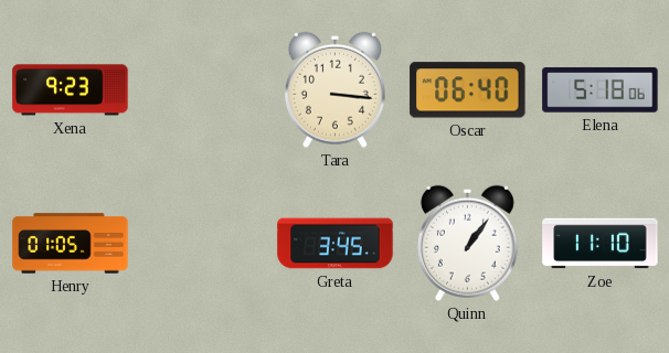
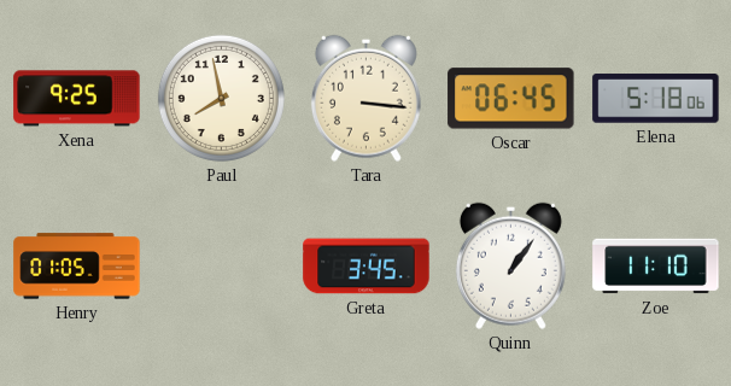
Xena: 9:23 -> 9:25
Paul: none -> 7:58
Oscar: 06:40 -> 06:45
